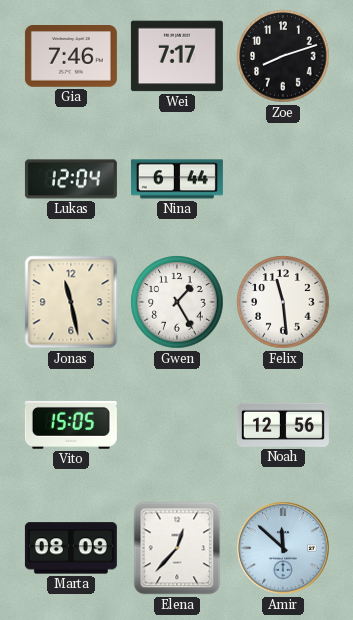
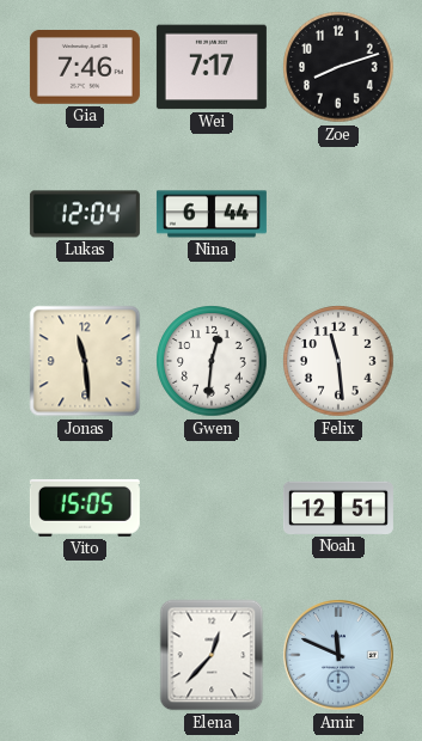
Jonas: 11:28 -> 11:29
Gwen: 1:25 -> 12:31
Noah: 12:56 -> 12:51
Marta: 08:09 -> none
Amir: 11:52 -> 11:49
